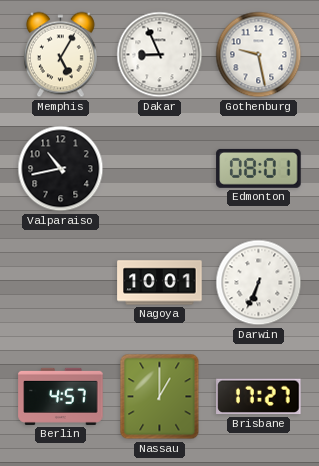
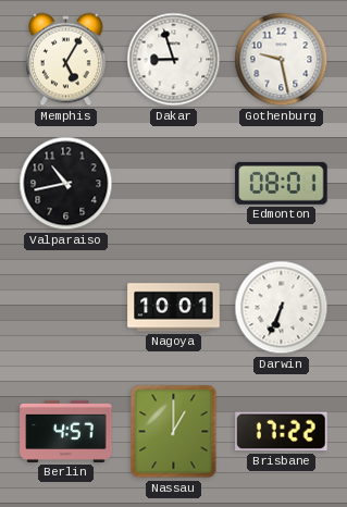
Dakar: 8:56 -> 8:57
Brisbane: 17:27 -> 17:22
